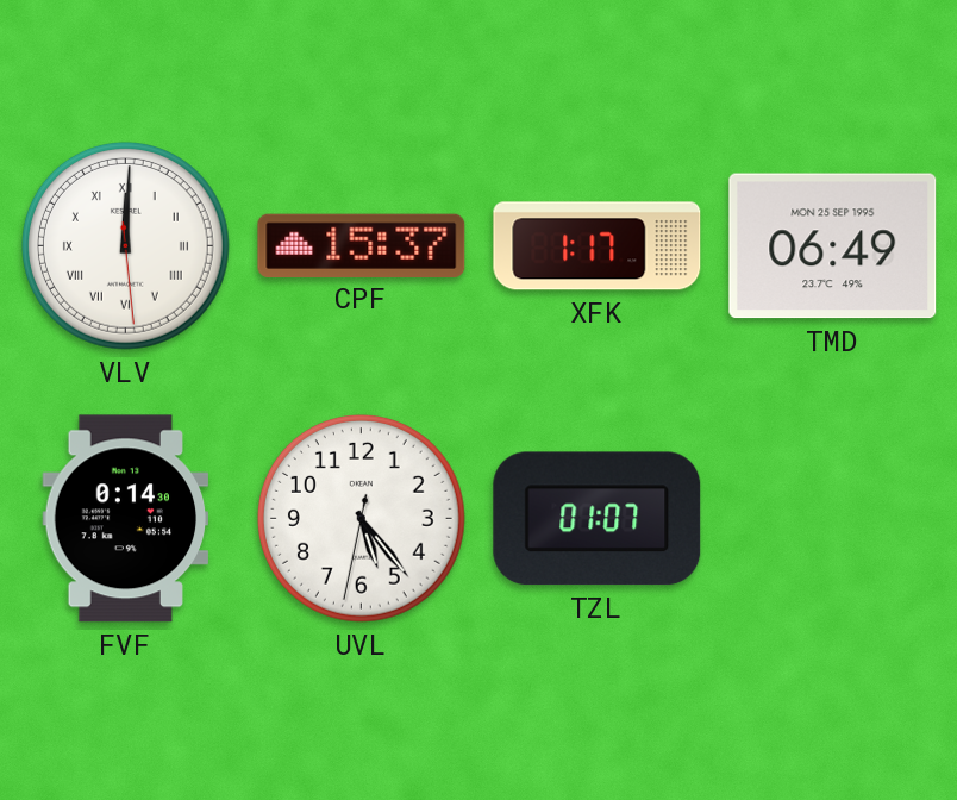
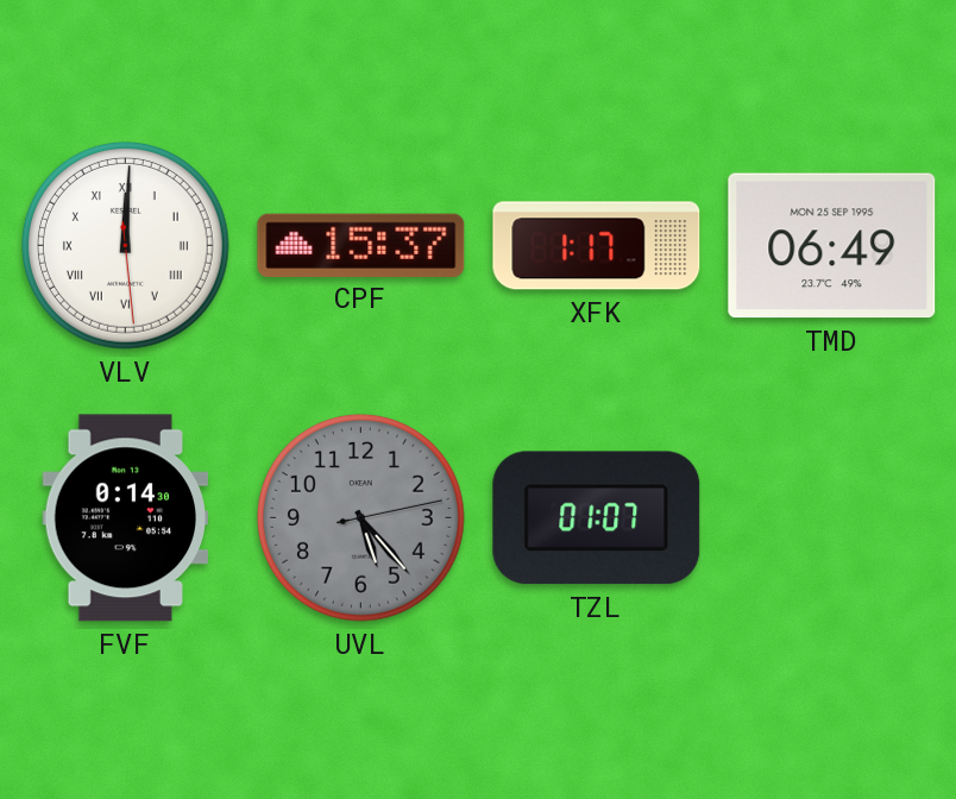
UVL: 5:23:32 -> 5:23:13
UVL dial: white -> grey
